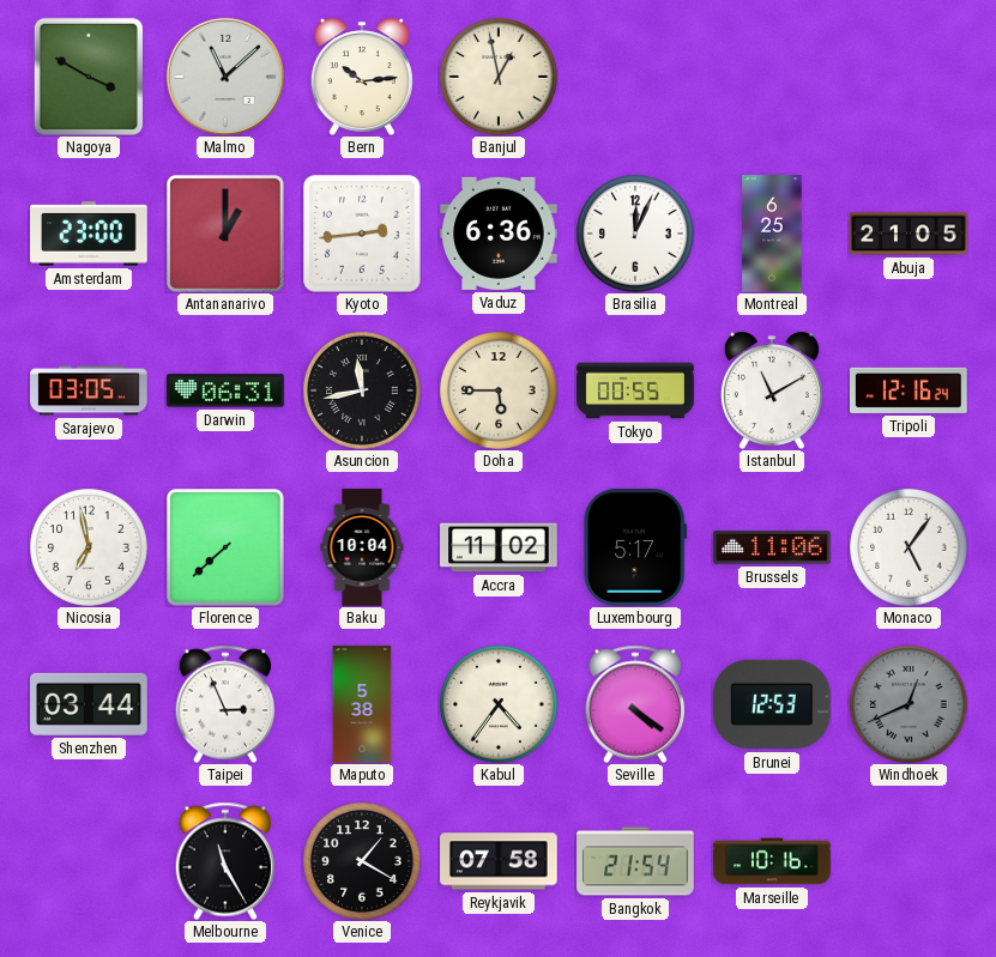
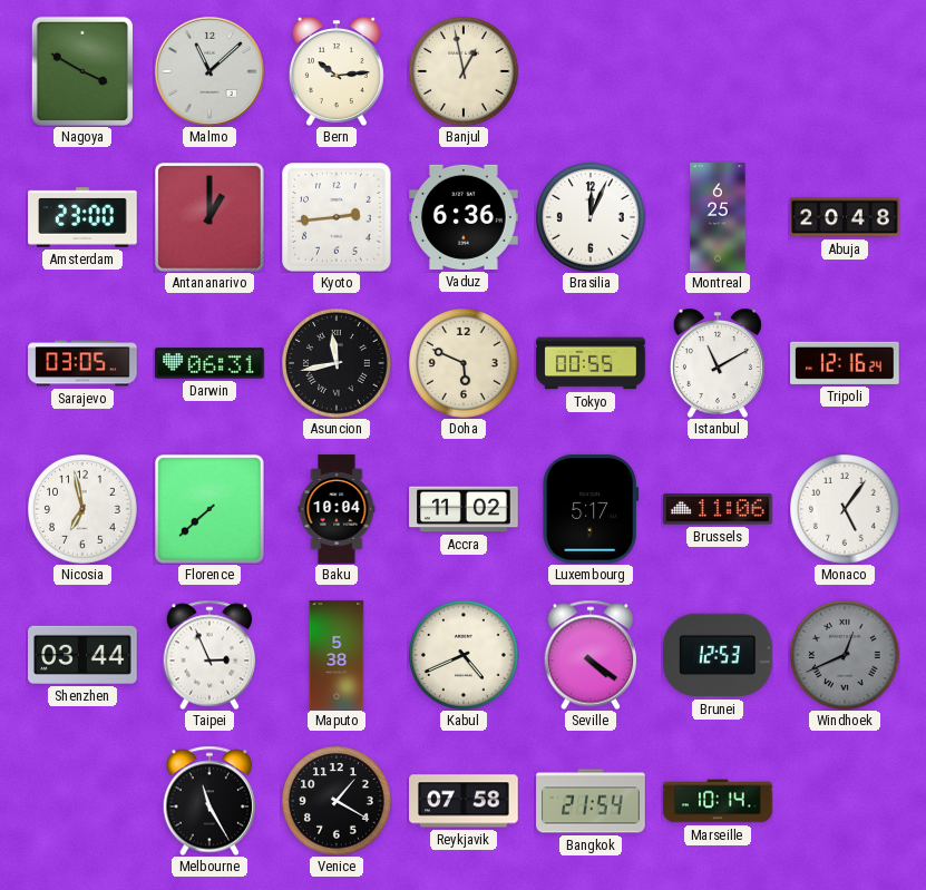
Abuja: 21:05 -> 20:48
Doha: 5:45 -> 5:49
Kabul: 4:36 -> 4:41
Marseille: 10:16 -> 10:14
